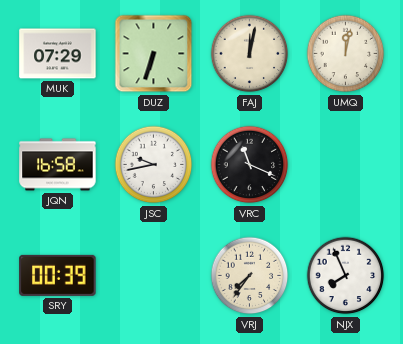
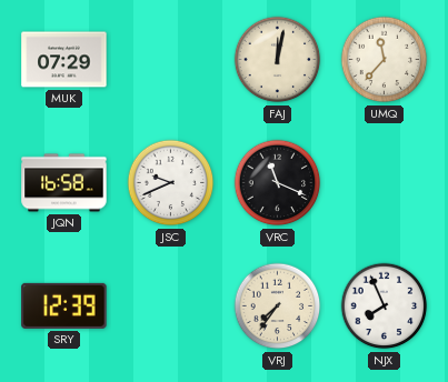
DUZ: 6:33 -> none
UMQ: 12:02 -> 11:37
JSC: 9:43 -> 9:41
SRY: 00:39 -> 12:39
